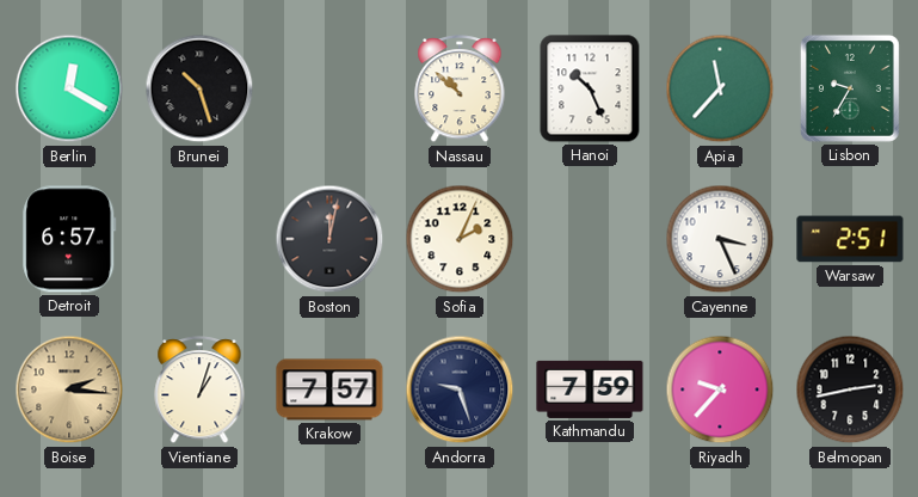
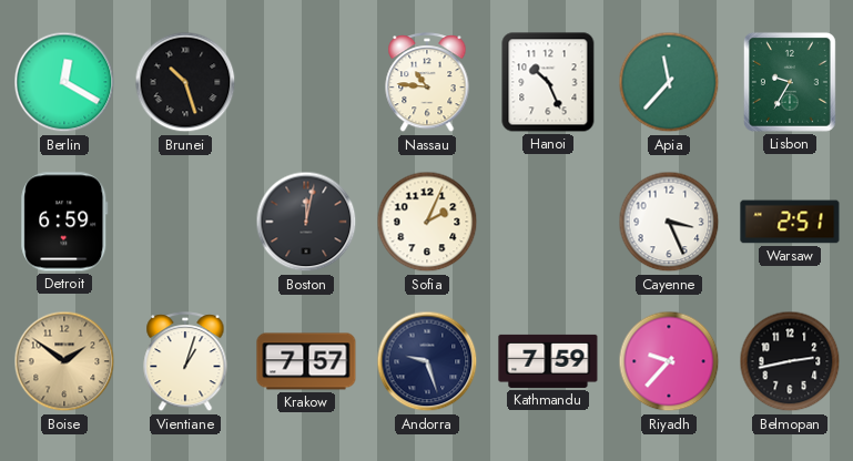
Nassau: 10:52 -> 10:46
Detroit: 6:57 -> 6:59
Boise: 2:16 -> 1:51
